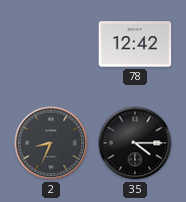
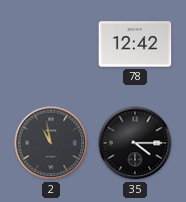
2: 8:34 -> 10:58
